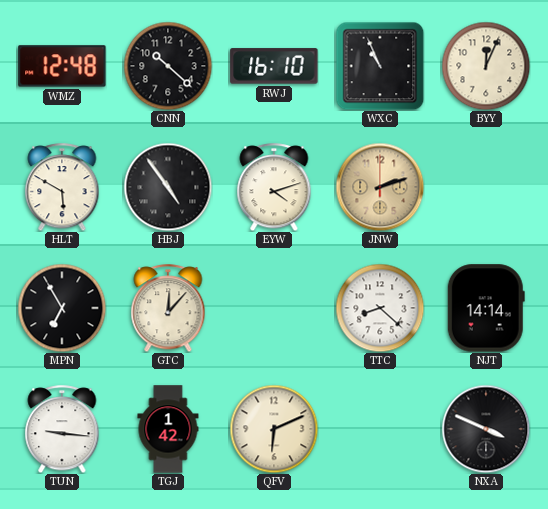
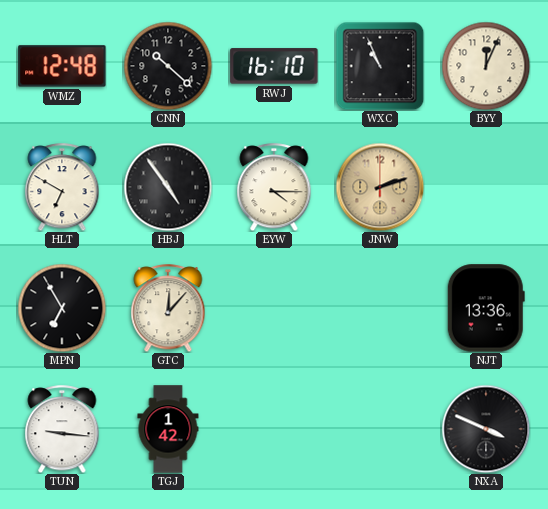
HLT: 5:50 -> 6:50
EYW: 4:12 -> 4:15
TTC: 8:22 -> none
NJT: 14:14 -> 13:36
QFV: 6:11 -> none
